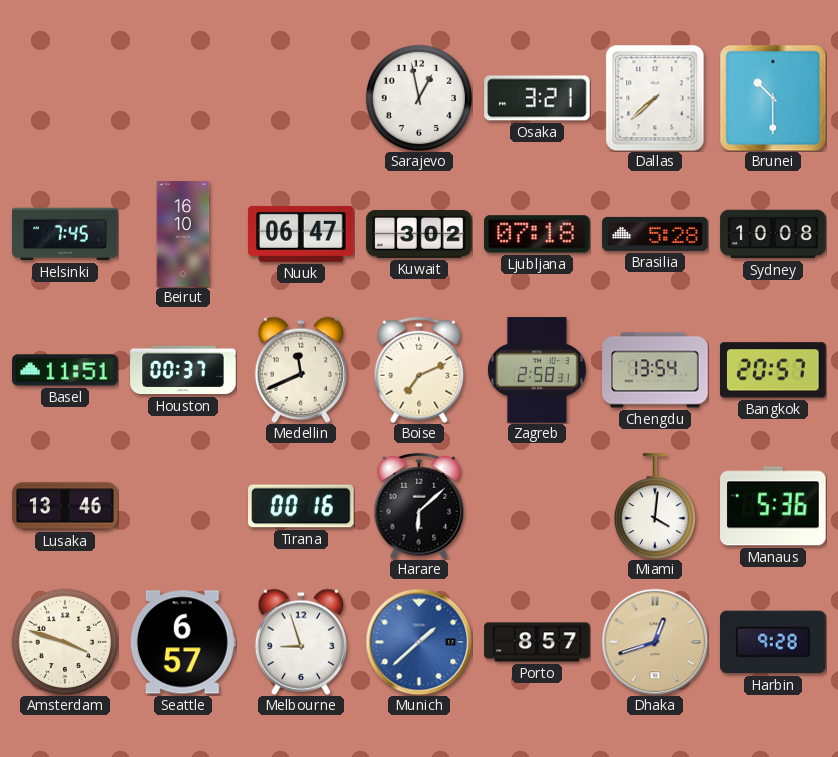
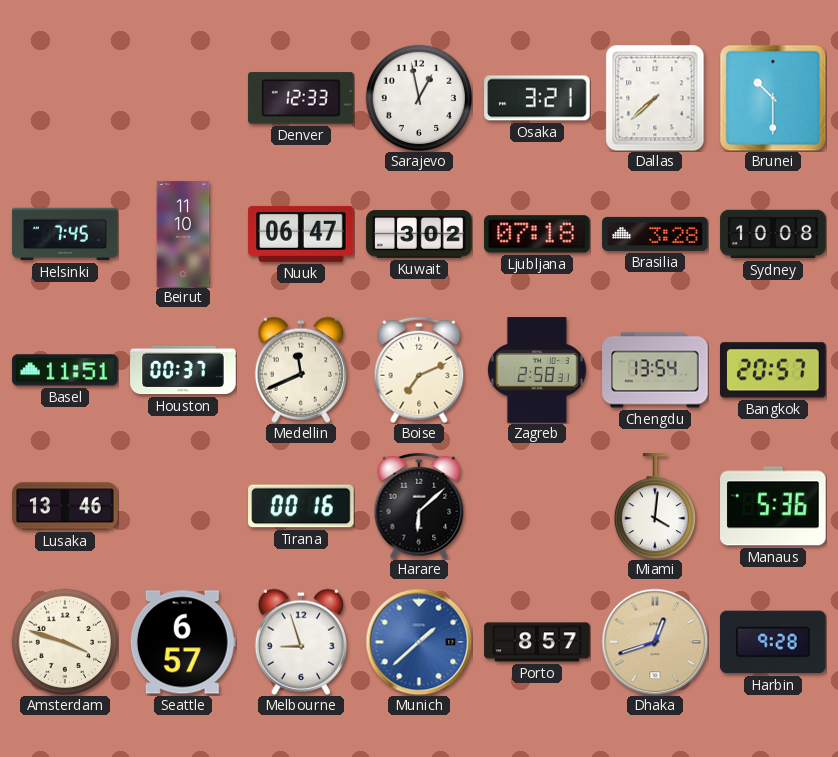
Denver: none -> 12:33
Beirut: 16:10 -> 11:10
Brasilia: 5:28 -> 3:28
